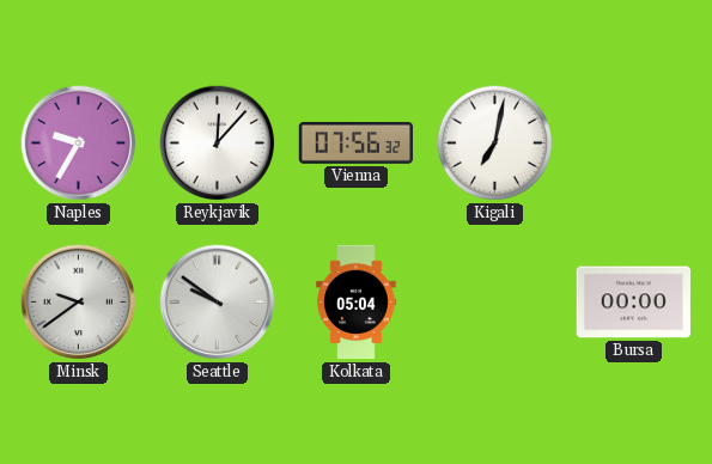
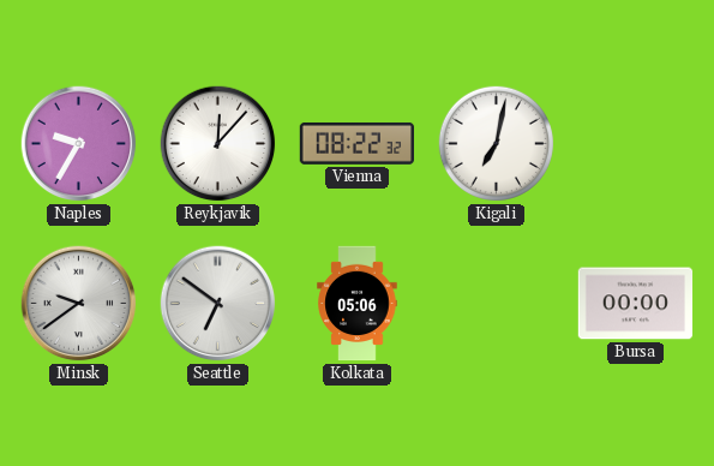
Vienna: 07:56 -> 08:22
Seattle: 9:51 -> 6:51
Kolkata: 05:04 -> 05:06
